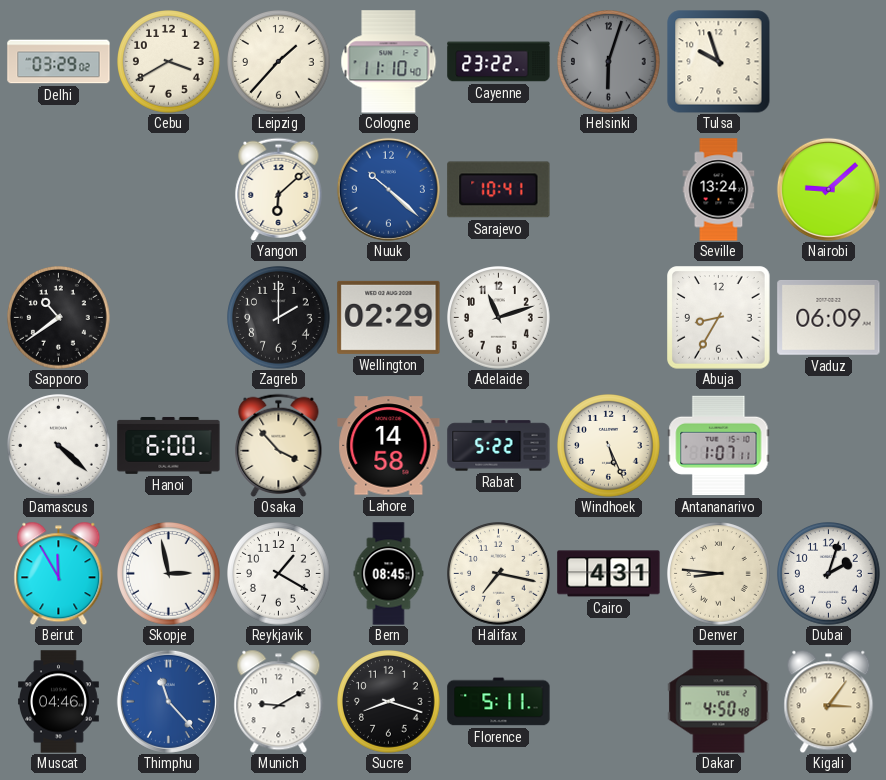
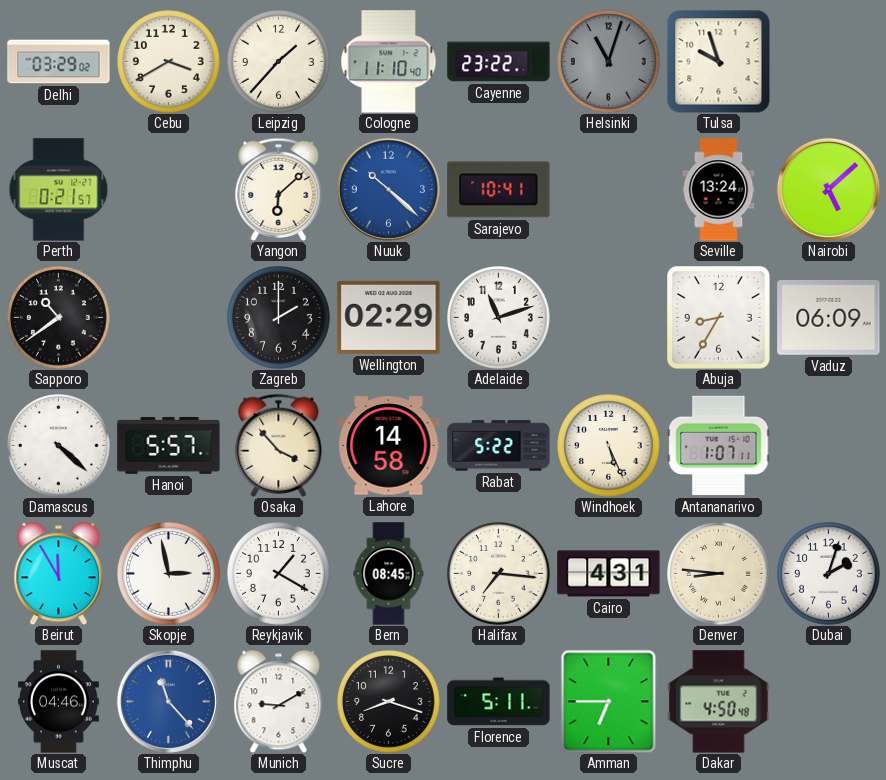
Helsinki: 6:03 -> 11:03
Perth: none -> 0:21
Nairobi: 9:08 -> 5:08
Hanoi: 6:00 -> 5:57
Halifax: 7:17 -> 7:16
Amman: none -> 6:45
Kigali: 3:06 -> none
